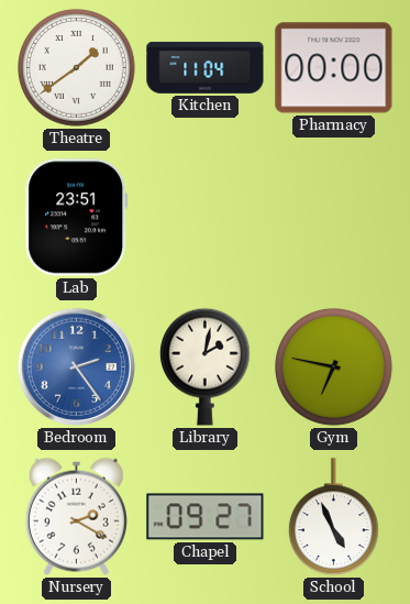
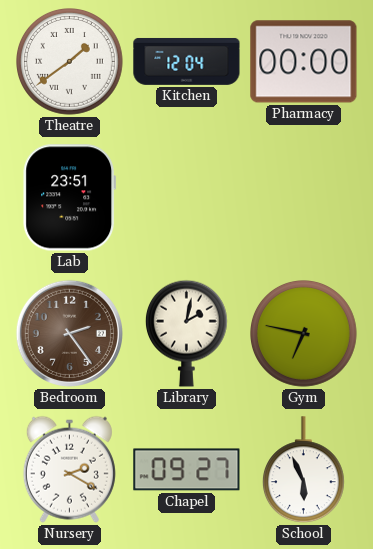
Kitchen: 11:04 -> 12:04
Bedroom dial: blue -> brown
School: 4:56 -> 5:56
